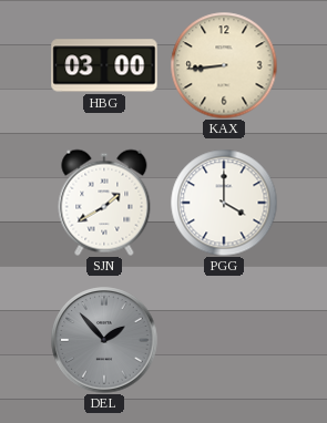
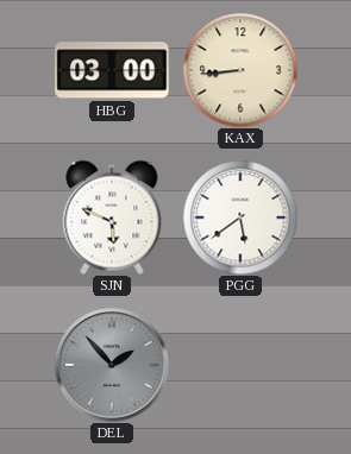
SJN: 1:40 -> 5:49
PGG: 4:00 -> 5:39
